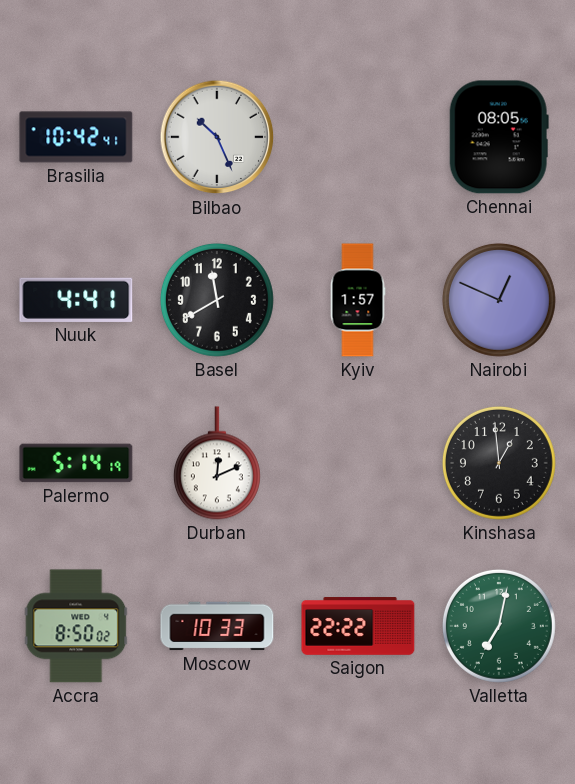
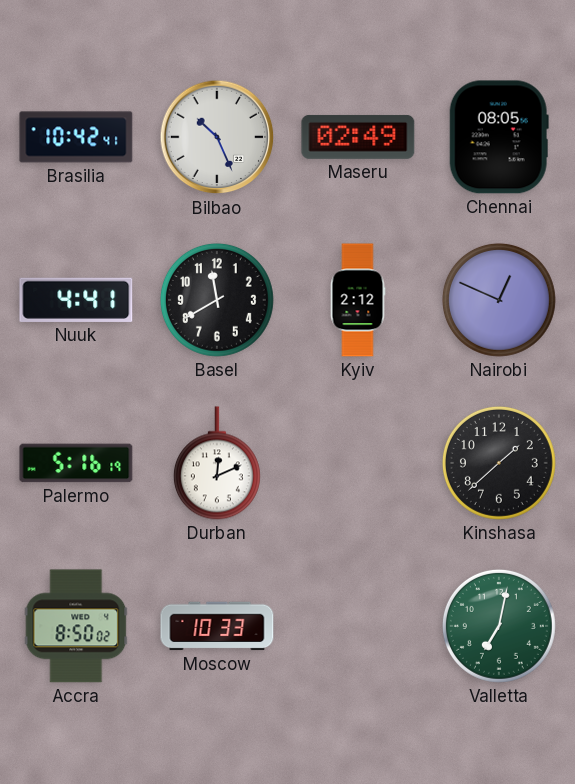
Maseru: none -> 02:49
Kyiv: 1:57 -> 2:12
Palermo: 5:14 -> 5:16
Kinshasa: 12:59 -> 1:38
Saigon: 22:22 -> none
